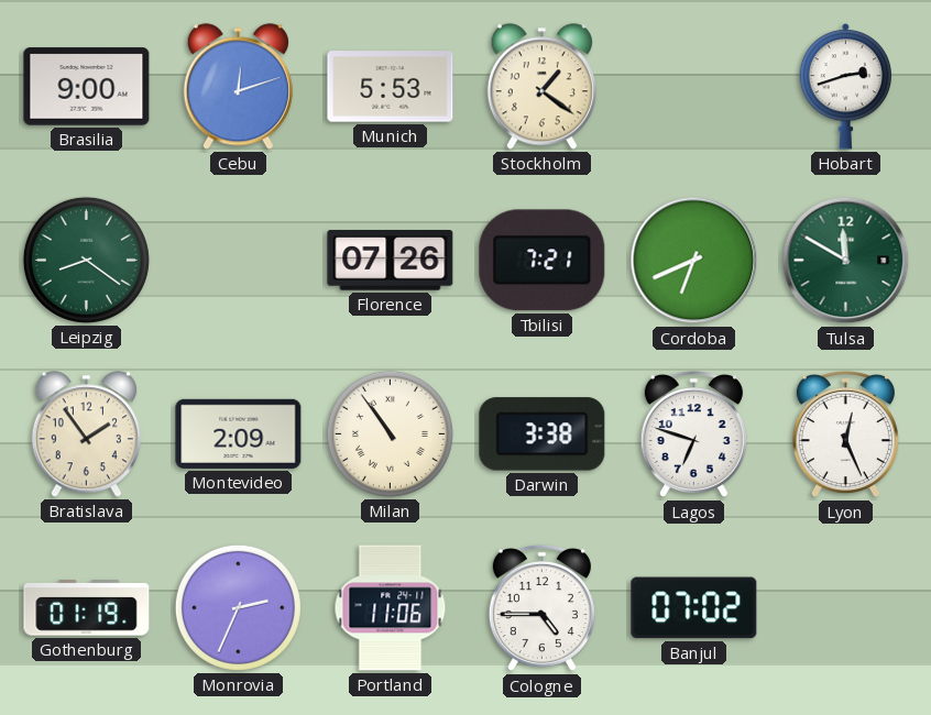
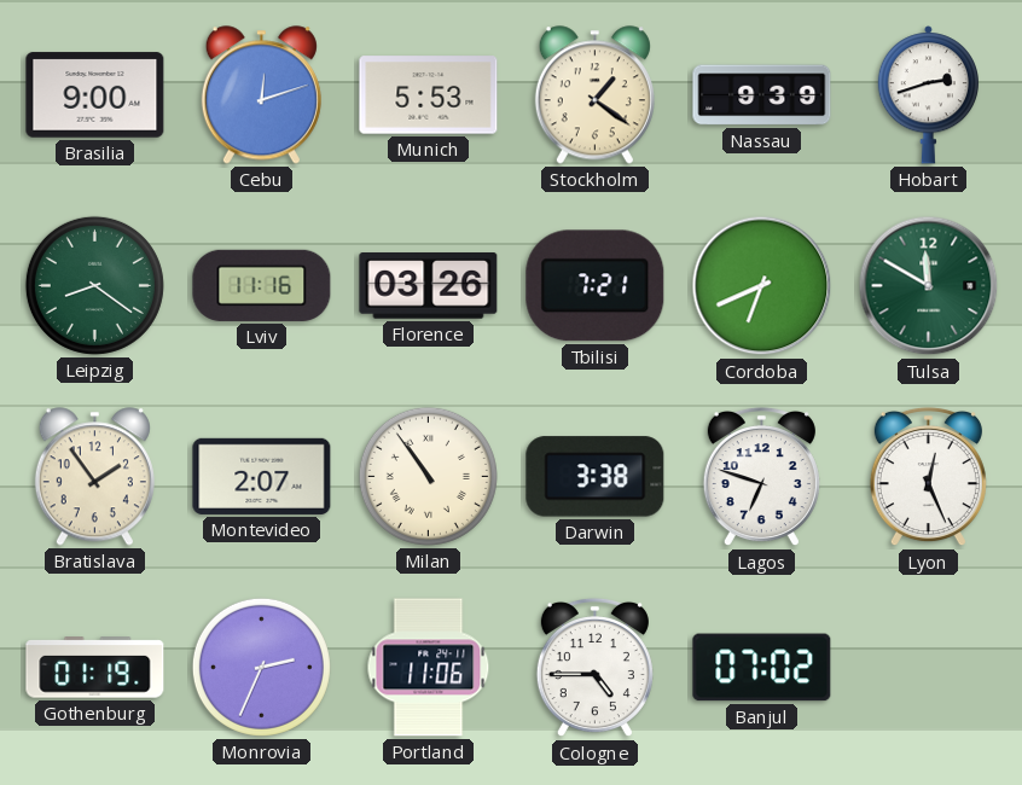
Nassau: none -> 9:39
Lviv: none -> 11:16
Florence: 07:26 -> 03:26
Montevideo: 2:09 -> 2:07
